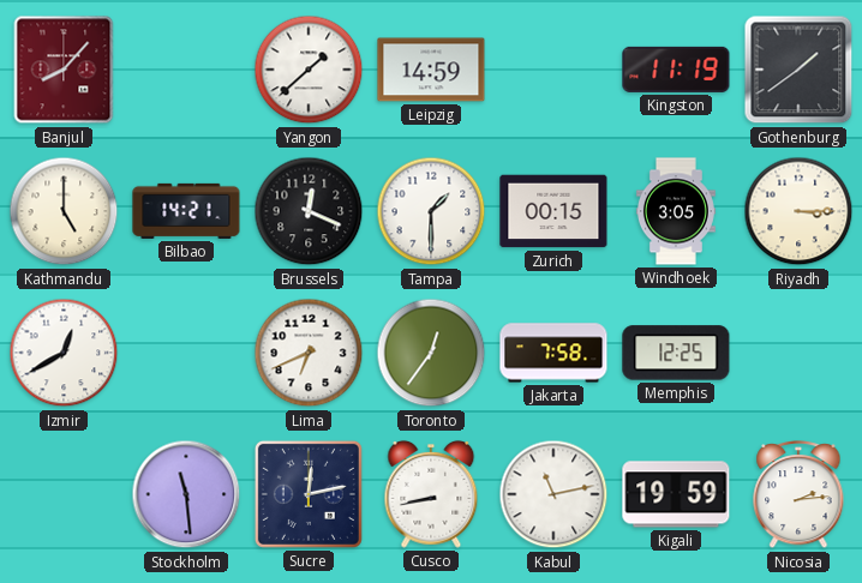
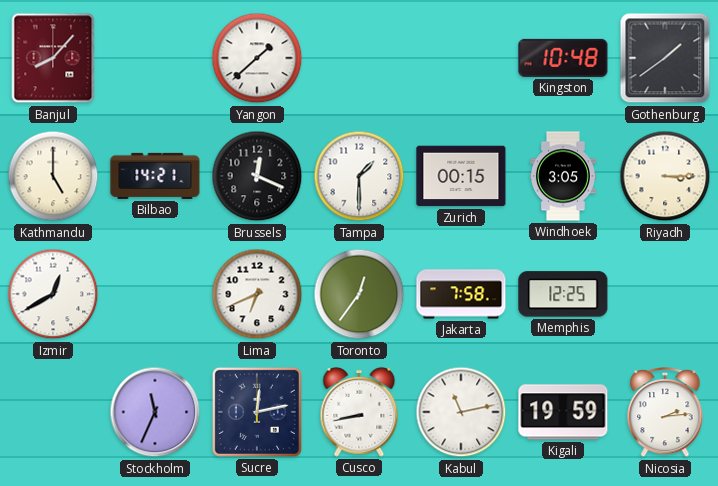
Leipzig: 14:59 -> none
Kingston: 11:19 -> 10:48
Stockholm: 11:29 -> 11:34
